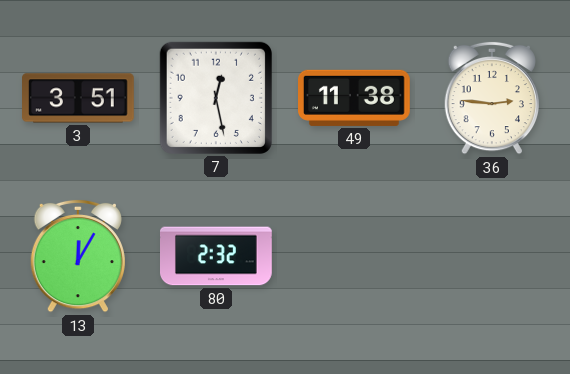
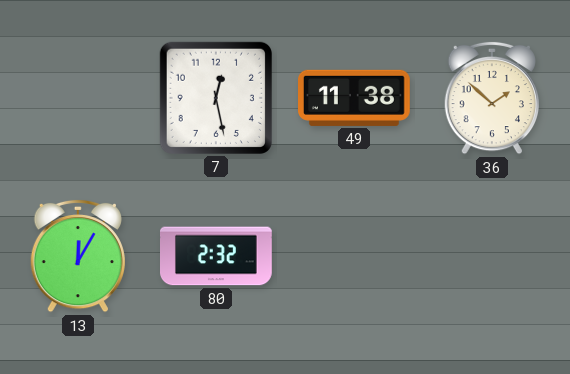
3: 3:51 -> none
36: 2:46 -> 1:52
